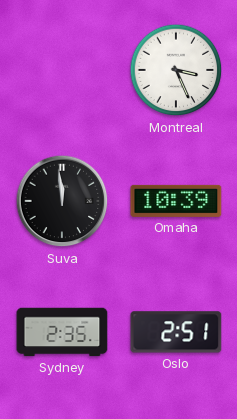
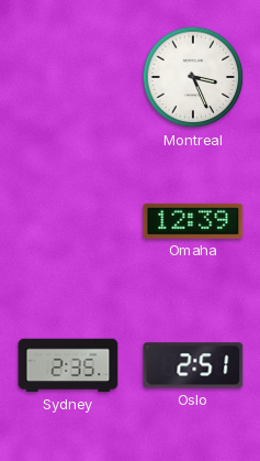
Suva: 11:59 -> none
Omaha: 10:39 -> 12:39
